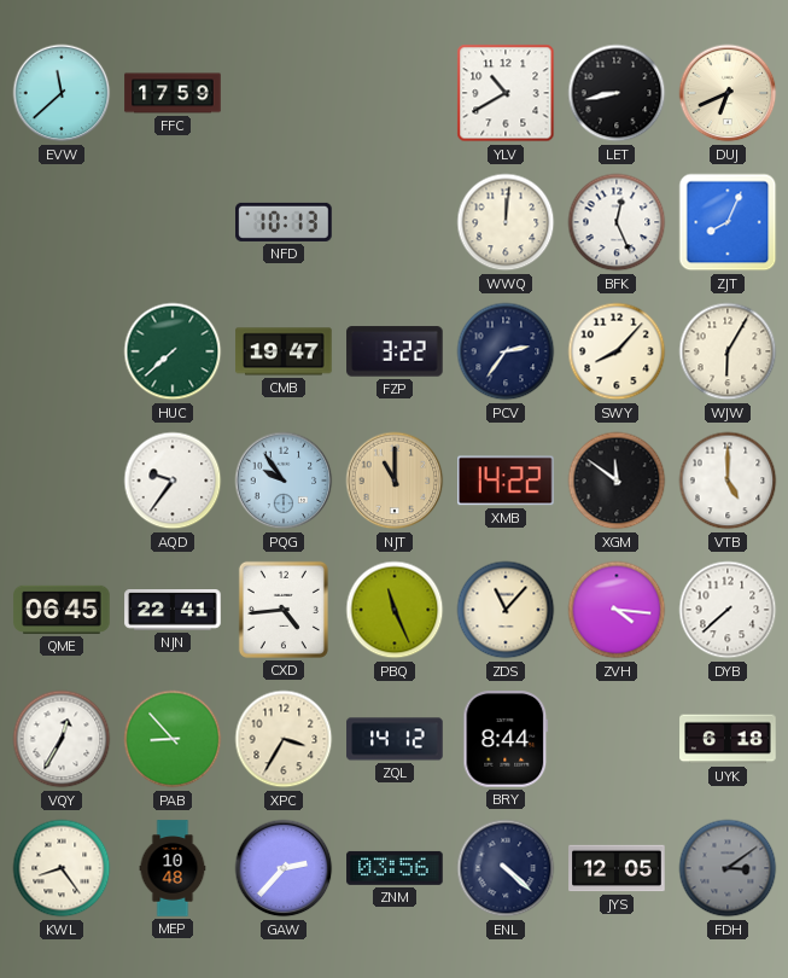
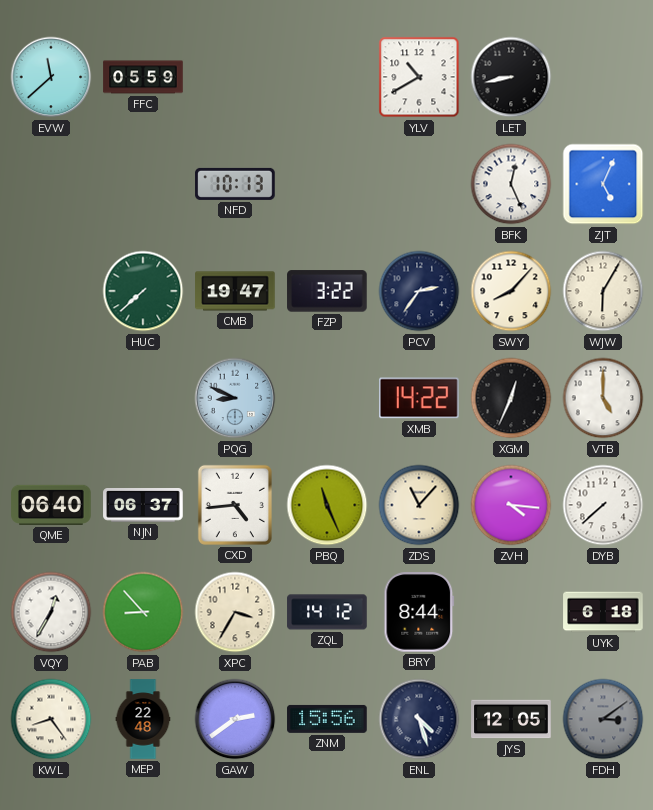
FFC: 17:59 -> 05:59
DUJ: 6:41 -> none
WWQ: 12:01 -> none
ZJT: 8:04 -> 5:04
AQD: 9:36 -> none
PQG: 9:54 -> 8:49
NJT: 11:00 -> none
XGM: 11:51 -> 12:34
QME: 06:45 -> 06:40
NJN: 22:41 -> 06:37
MEP: 10:48 -> 22:48
GAW: 2:37 -> 2:39
ZNM: 03:56 -> 15:56
ENL: 4:22 -> 4:27
